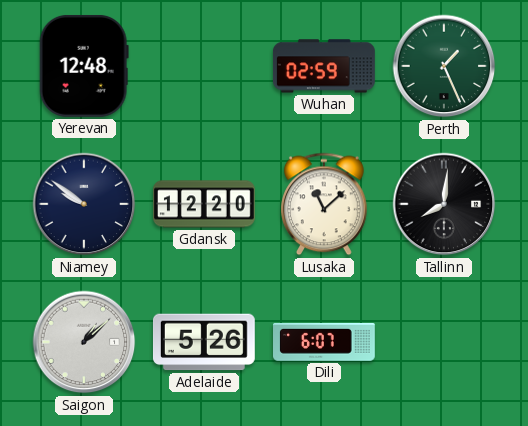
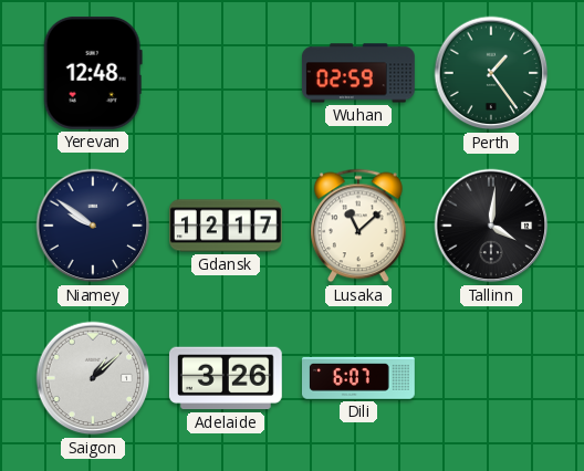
Perth: 1:26 -> 1:24
Gdansk: 12:20 -> 12:17
Tallinn: 8:01 -> 4:01
Adelaide: 5:26 -> 3:26
